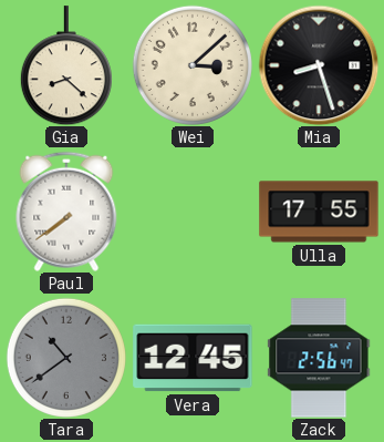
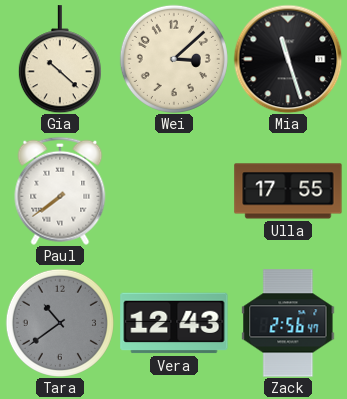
Gia: 8:22 -> 10:22
Mia: 8:27 -> 11:27
Vera: 12:45 -> 12:43
